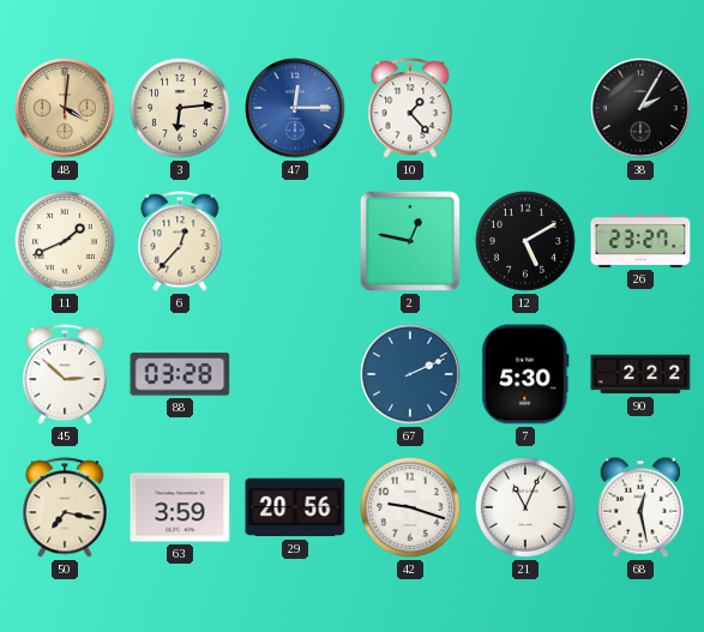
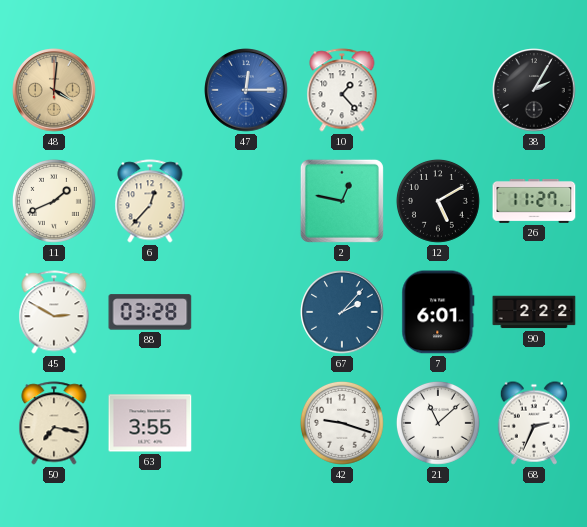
3: 6:14 -> none
26: 23:27 -> 11:27
45: 2:52 -> 2:50
67: 2:11 -> 2:07
7: 5:30 -> 6:01
63: 3:59 -> 3:55
29: 20:56 -> none
21: 11:04 -> 11:08
68: 12:28 -> 2:34
